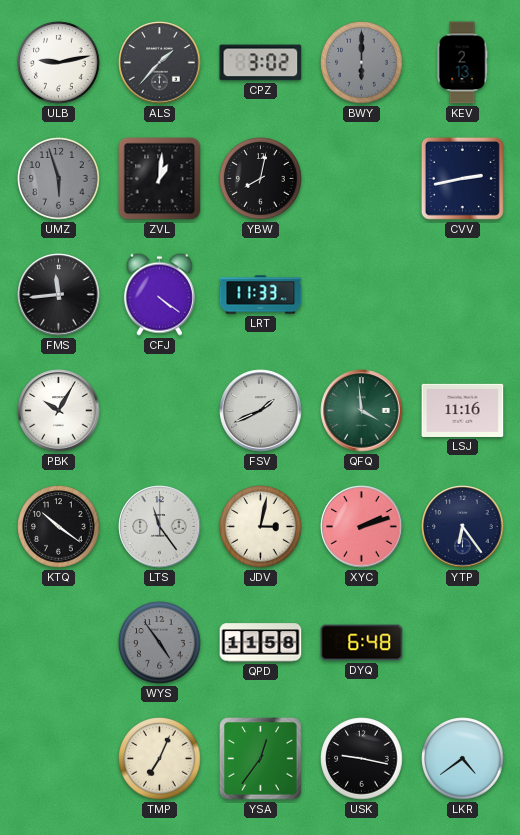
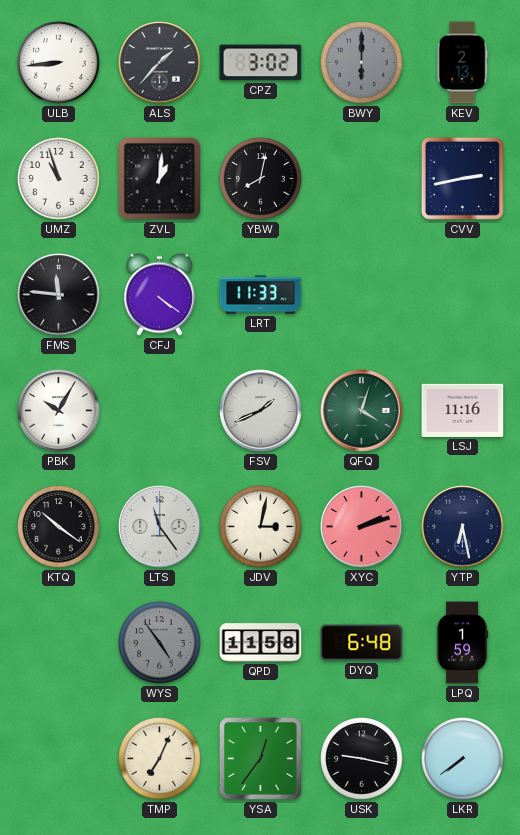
ULB: 9:13 -> 8:44
UMZ: 5:57 -> 10:57
UMZ dial: grey -> white
FMS: 11:44 -> 11:46
QFQ: 3:59 -> 4:03
YTP: 6:24 -> 6:28
LPQ: none -> 1:59
LKR: 4:39 -> 7:39
